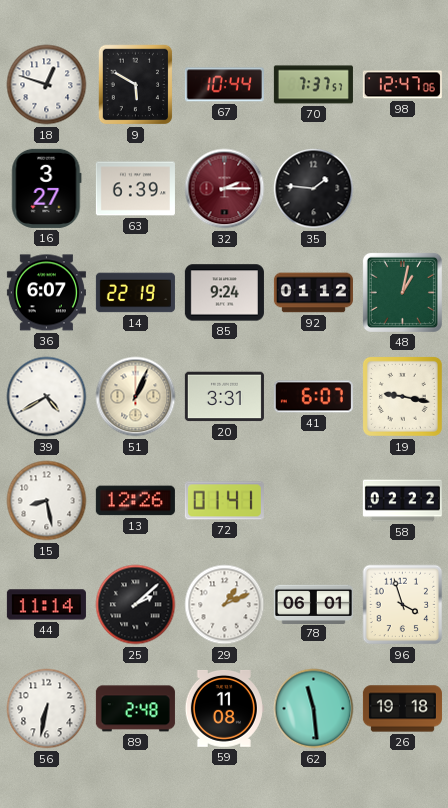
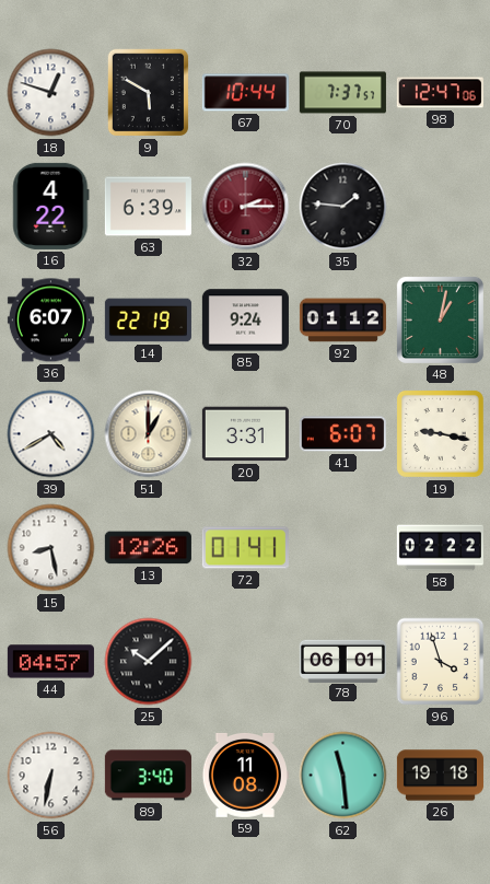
16: 3:27 -> 4:22
51: 1:04 -> 1:00
44: 11:14 -> 04:57
25: 2:08 -> 10:08
29: 1:11 -> none
89: 2:48 -> 3:40
